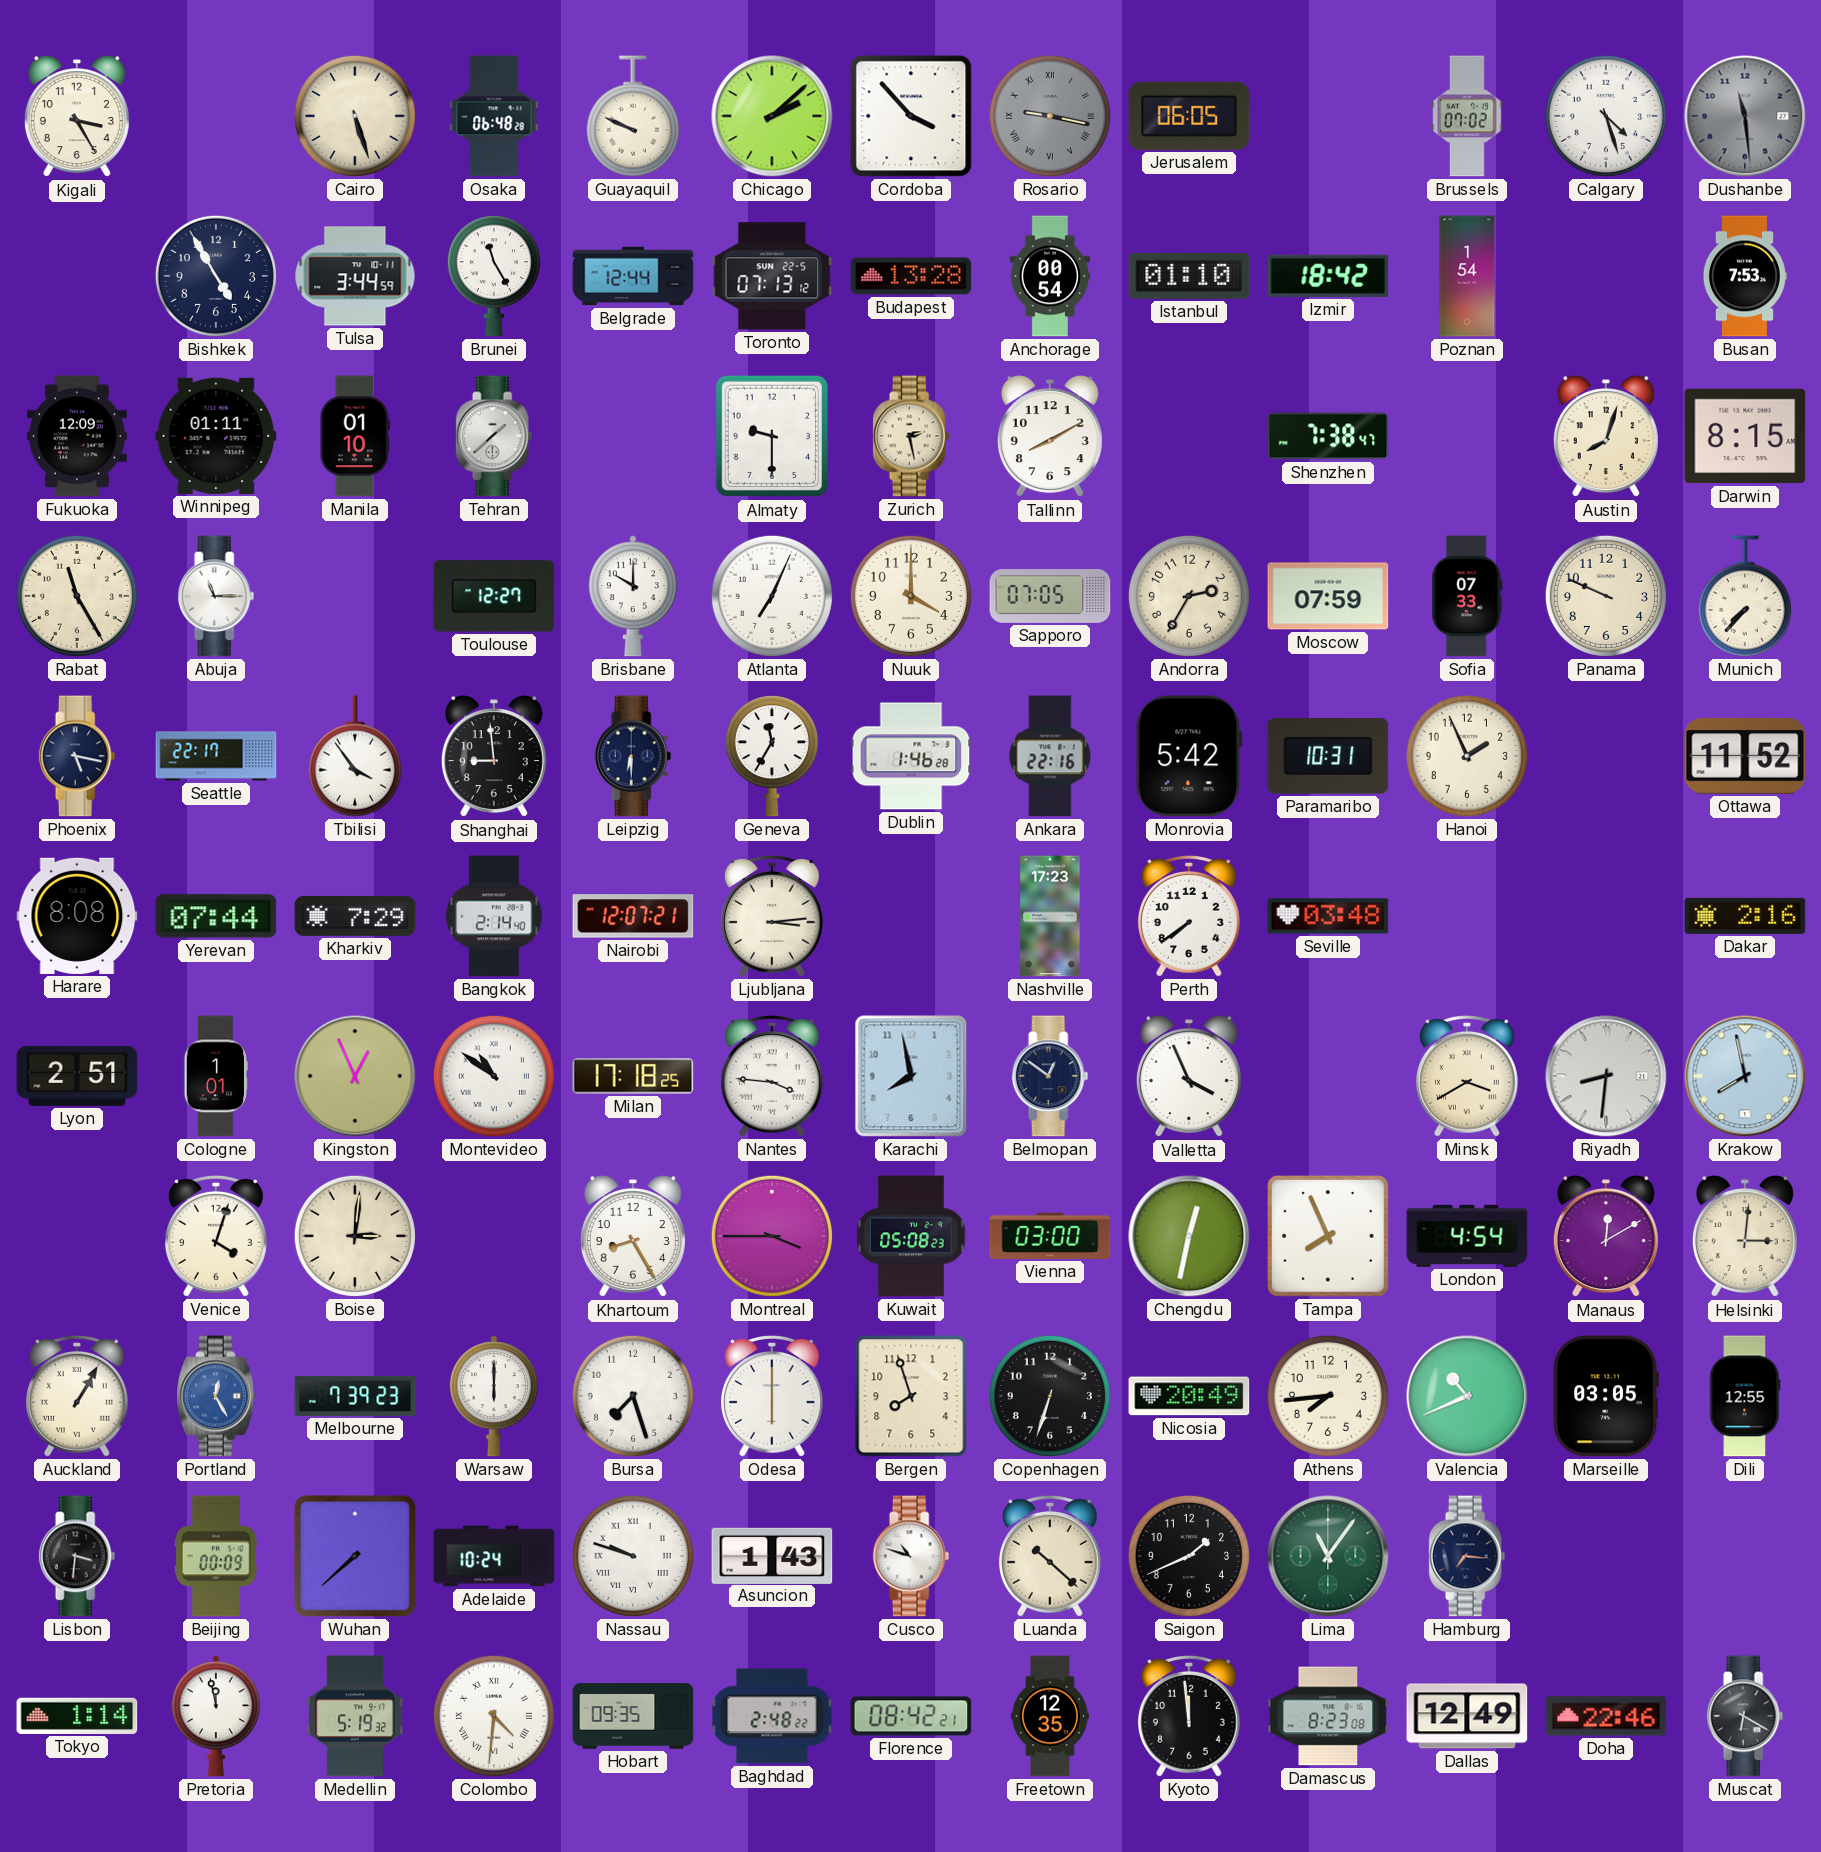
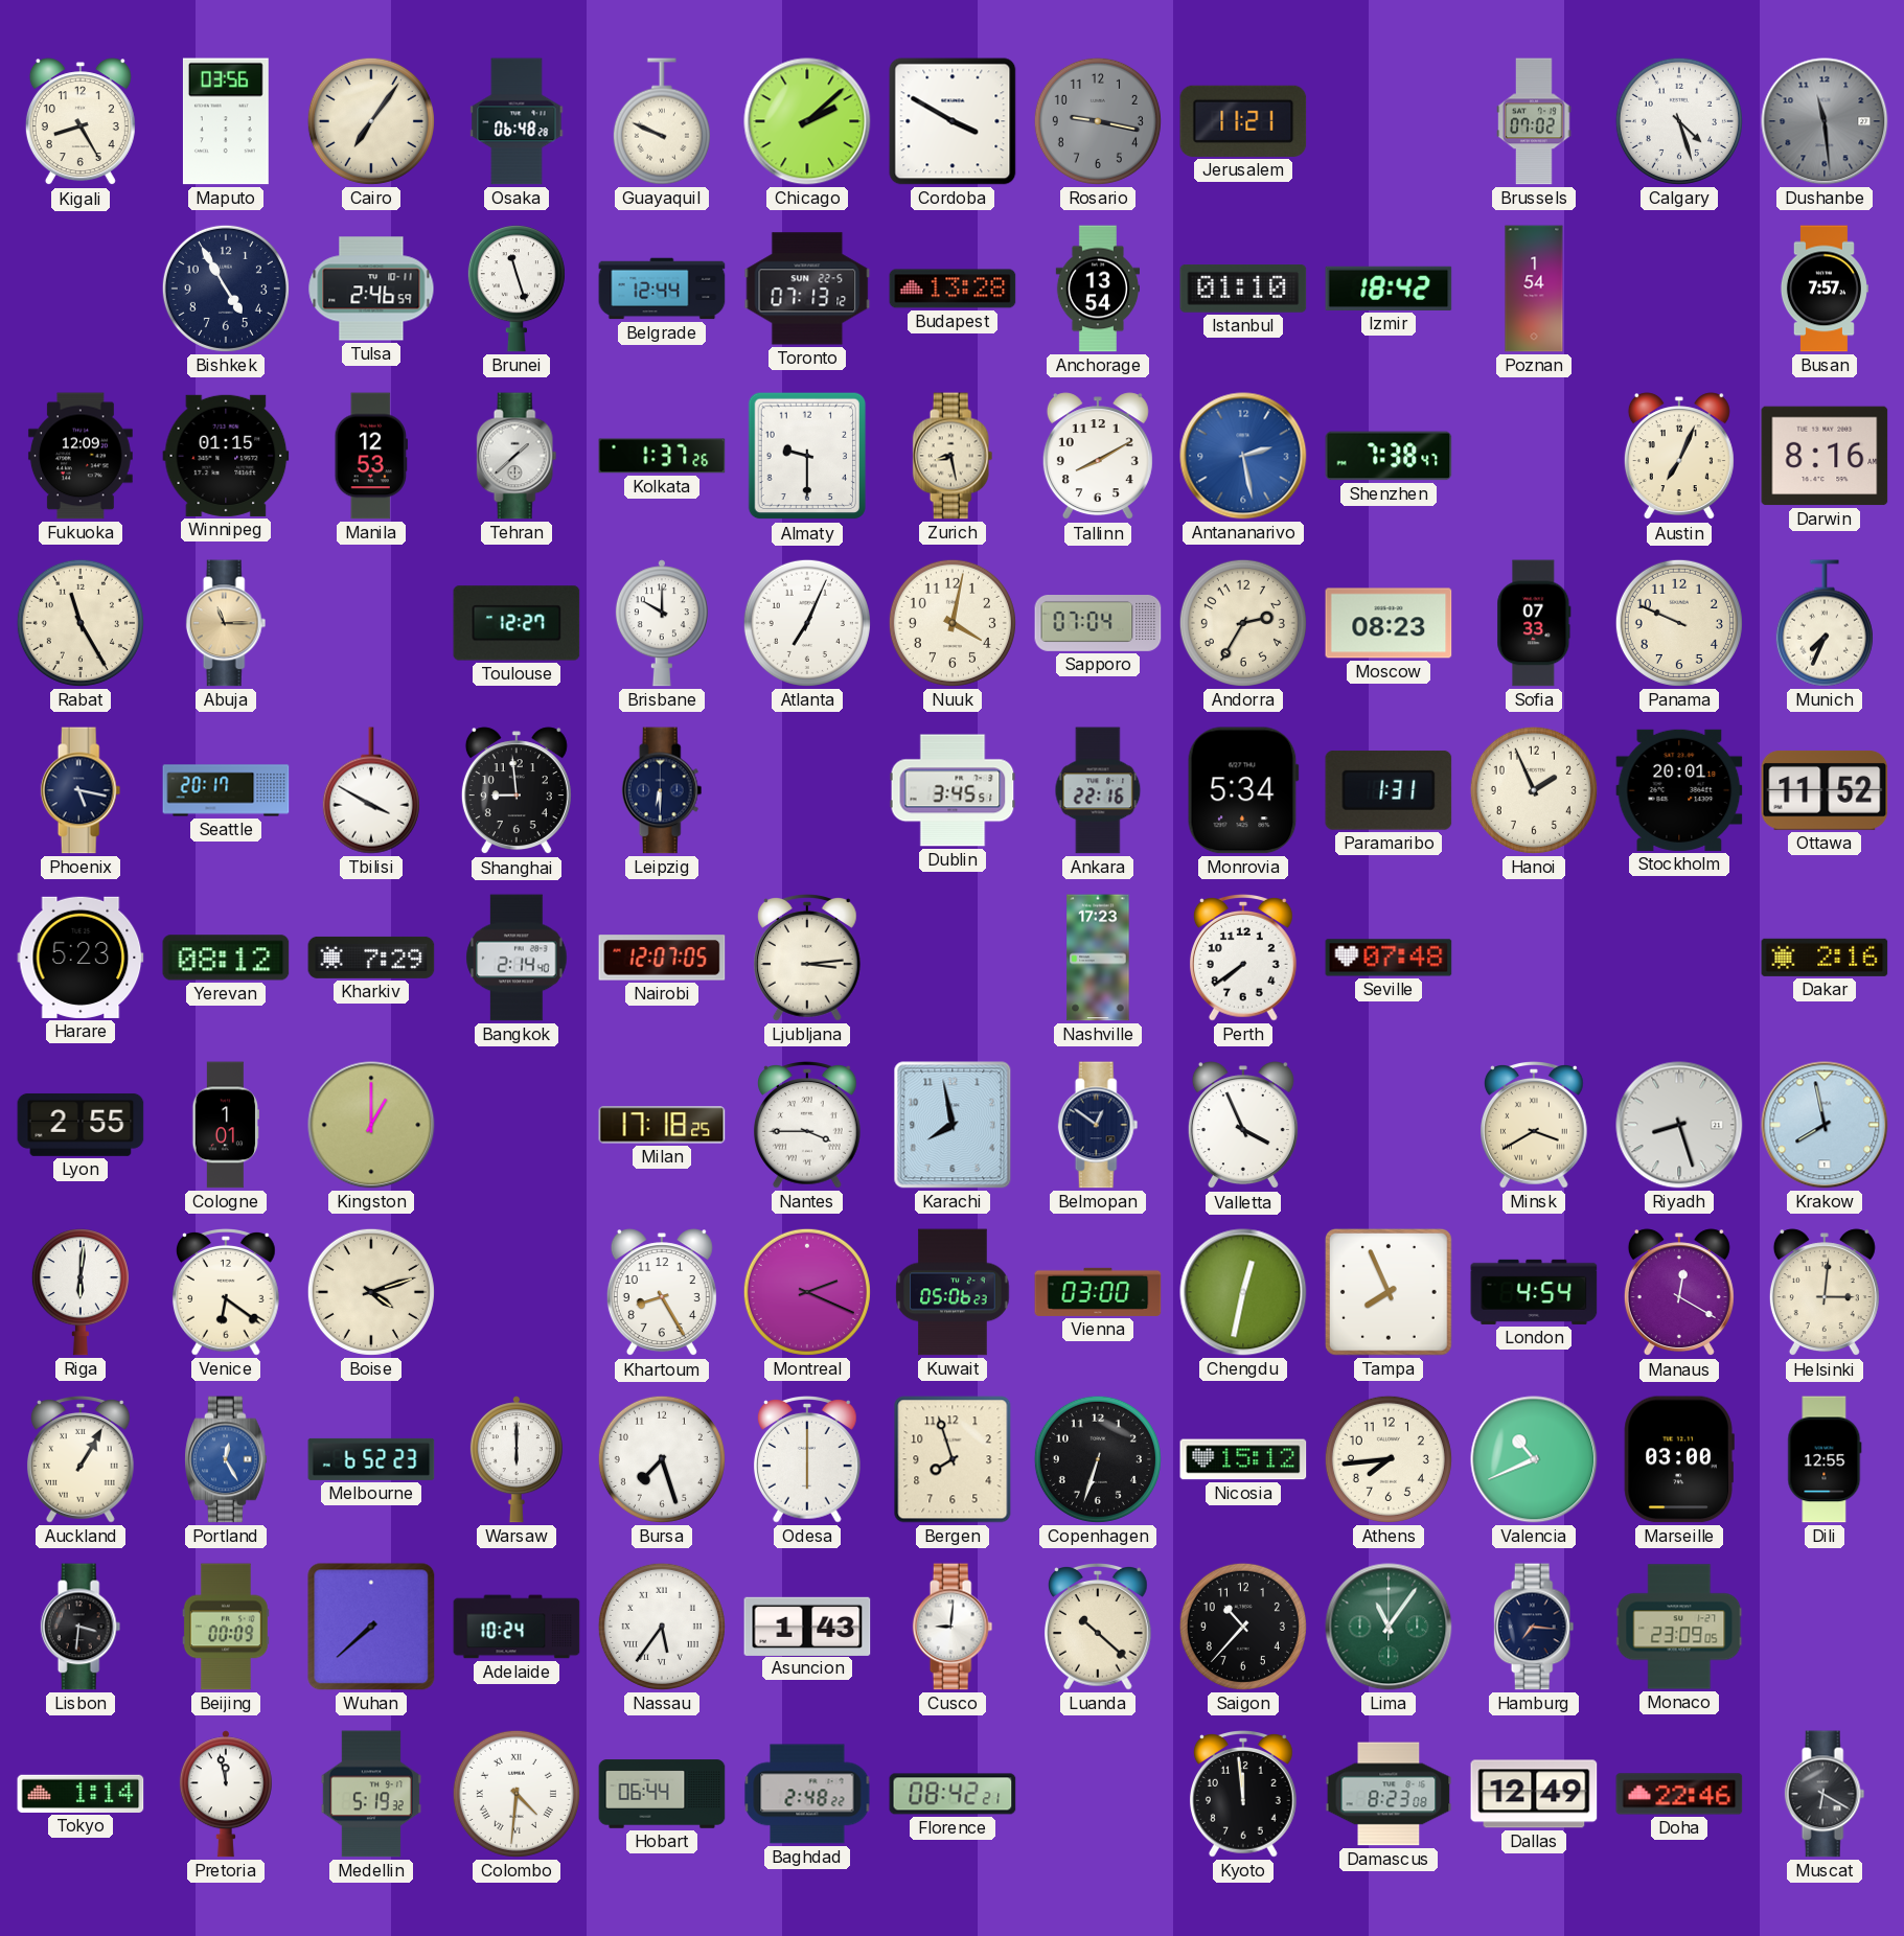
Kigali: 3:25 -> 8:25
Maputo: none -> 03:56
Cairo: 5:27 -> 7:06
Cordoba: 3:53 -> 3:50
Rosario numerals: Roman -> Arabic
Jerusalem: 06:05 -> 11:21
Tulsa: 3:44 -> 2:46
Brunei: 11:25 -> 11:27
Anchorage: 00:54 -> 13:54
Busan: 7:53 -> 7:57
Winnipeg: 01:11 -> 01:15
Manila: 01:10 -> 12:53
Kolkata: none -> 1:37
Zurich: 2:28 -> 8:28
Antananarivo: none -> 2:28
Austin: 8:03 -> 7:04
Darwin: 8:15 -> 8:16
Abuja dial: white -> champagne
Nuuk: 4:00 -> 4:02
Sapporo: 07:05 -> 07:04
Moscow: 07:59 -> 08:23
Munich: 7:37 -> 7:34
Seattle: 22:17 -> 20:17
Tbilisi: 3:54 -> 3:50
Geneva: 11:35 -> none
Dublin: 1:46 -> 3:45
Monrovia: 5:42 -> 5:34
Paramaribo: 10:31 -> 1:31
Stockholm: none -> 20:01
Harare: 8:08 -> 5:23
Yerevan: 07:44 -> 08:12
Nairobi: 12:07:21 -> 12:07:05
Seville: 03:48 -> 07:48
Lyon: 2:51 -> 2:55
Kingston: 12:56 -> 1:00
Montevideo: 10:51 -> none
Nantes: 3:46 -> 3:45
Riyadh: 8:31 -> 8:27
Riga: none -> 6:01
Venice: 4:03 -> 6:21
Boise: 3:01 -> 4:12
Montreal: 3:45 -> 2:19
Kuwait: 05:08 -> 05:06
Manaus: 12:10 -> 12:20
Melbourne: 7:39 -> 6:52
Nicosia: 20:49 -> 15:12
Marseille: 03:05 -> 03:00
Nassau: 9:48 -> 5:36
Cusco: 10:48 -> 9:01
Saigon: 1:41 -> 10:37
Monaco: none -> 23:09
Hobart: 09:35 -> 06:44
Freetown: 12:35 -> none
